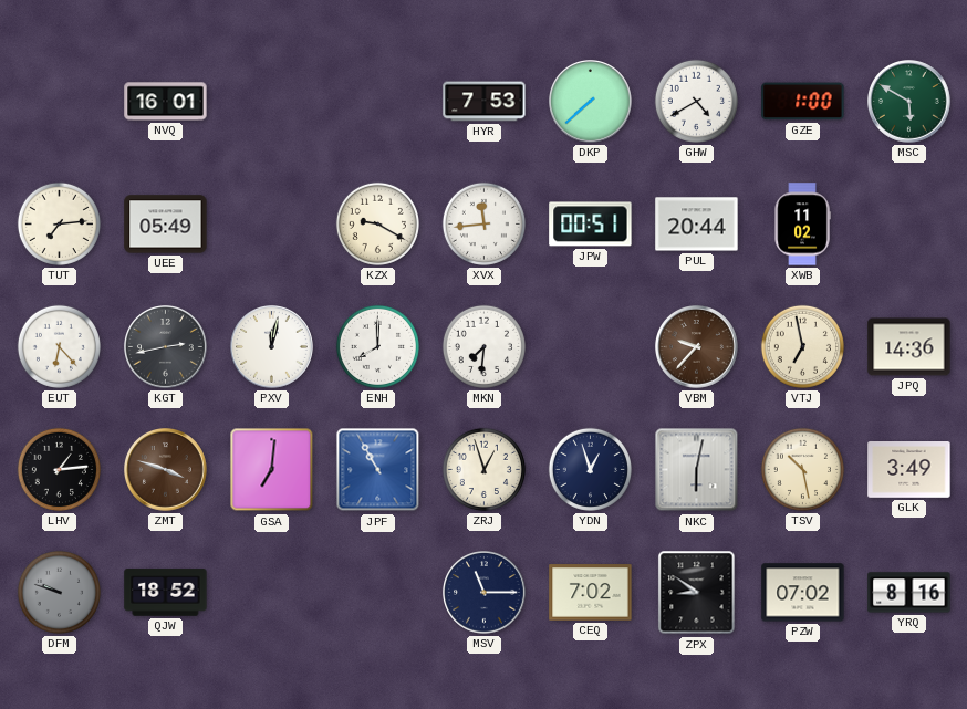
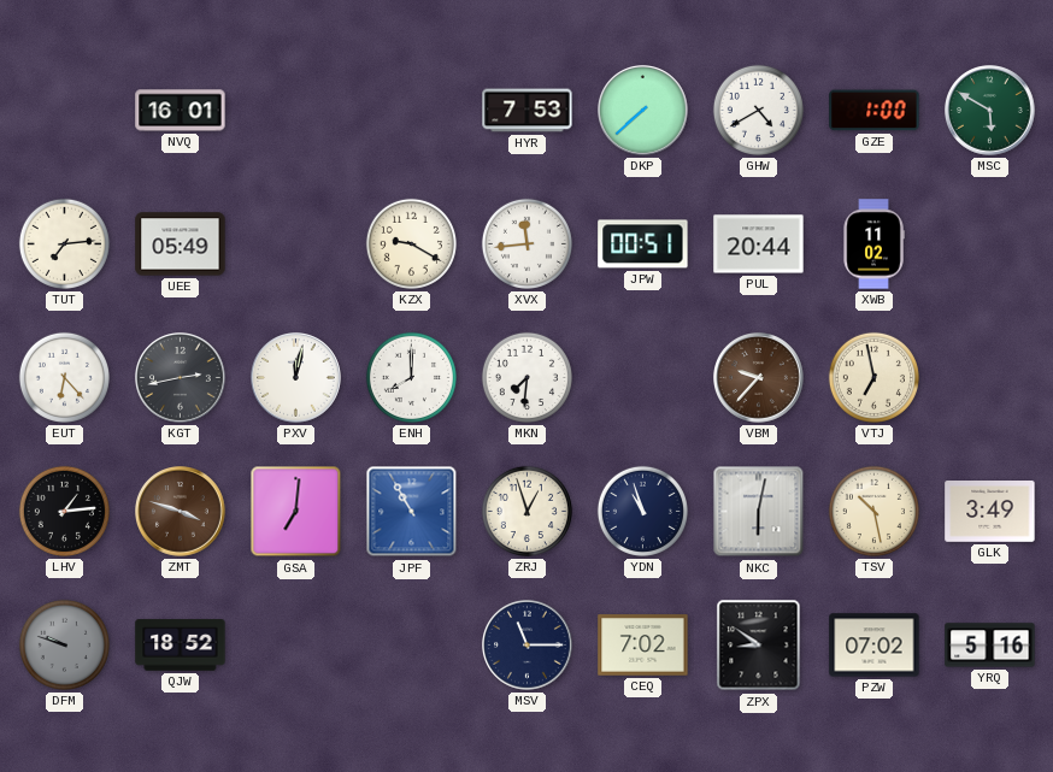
JPQ: 14:36 -> none
YDN: 12:57 -> 10:57
YRQ: 8:16 -> 5:16
